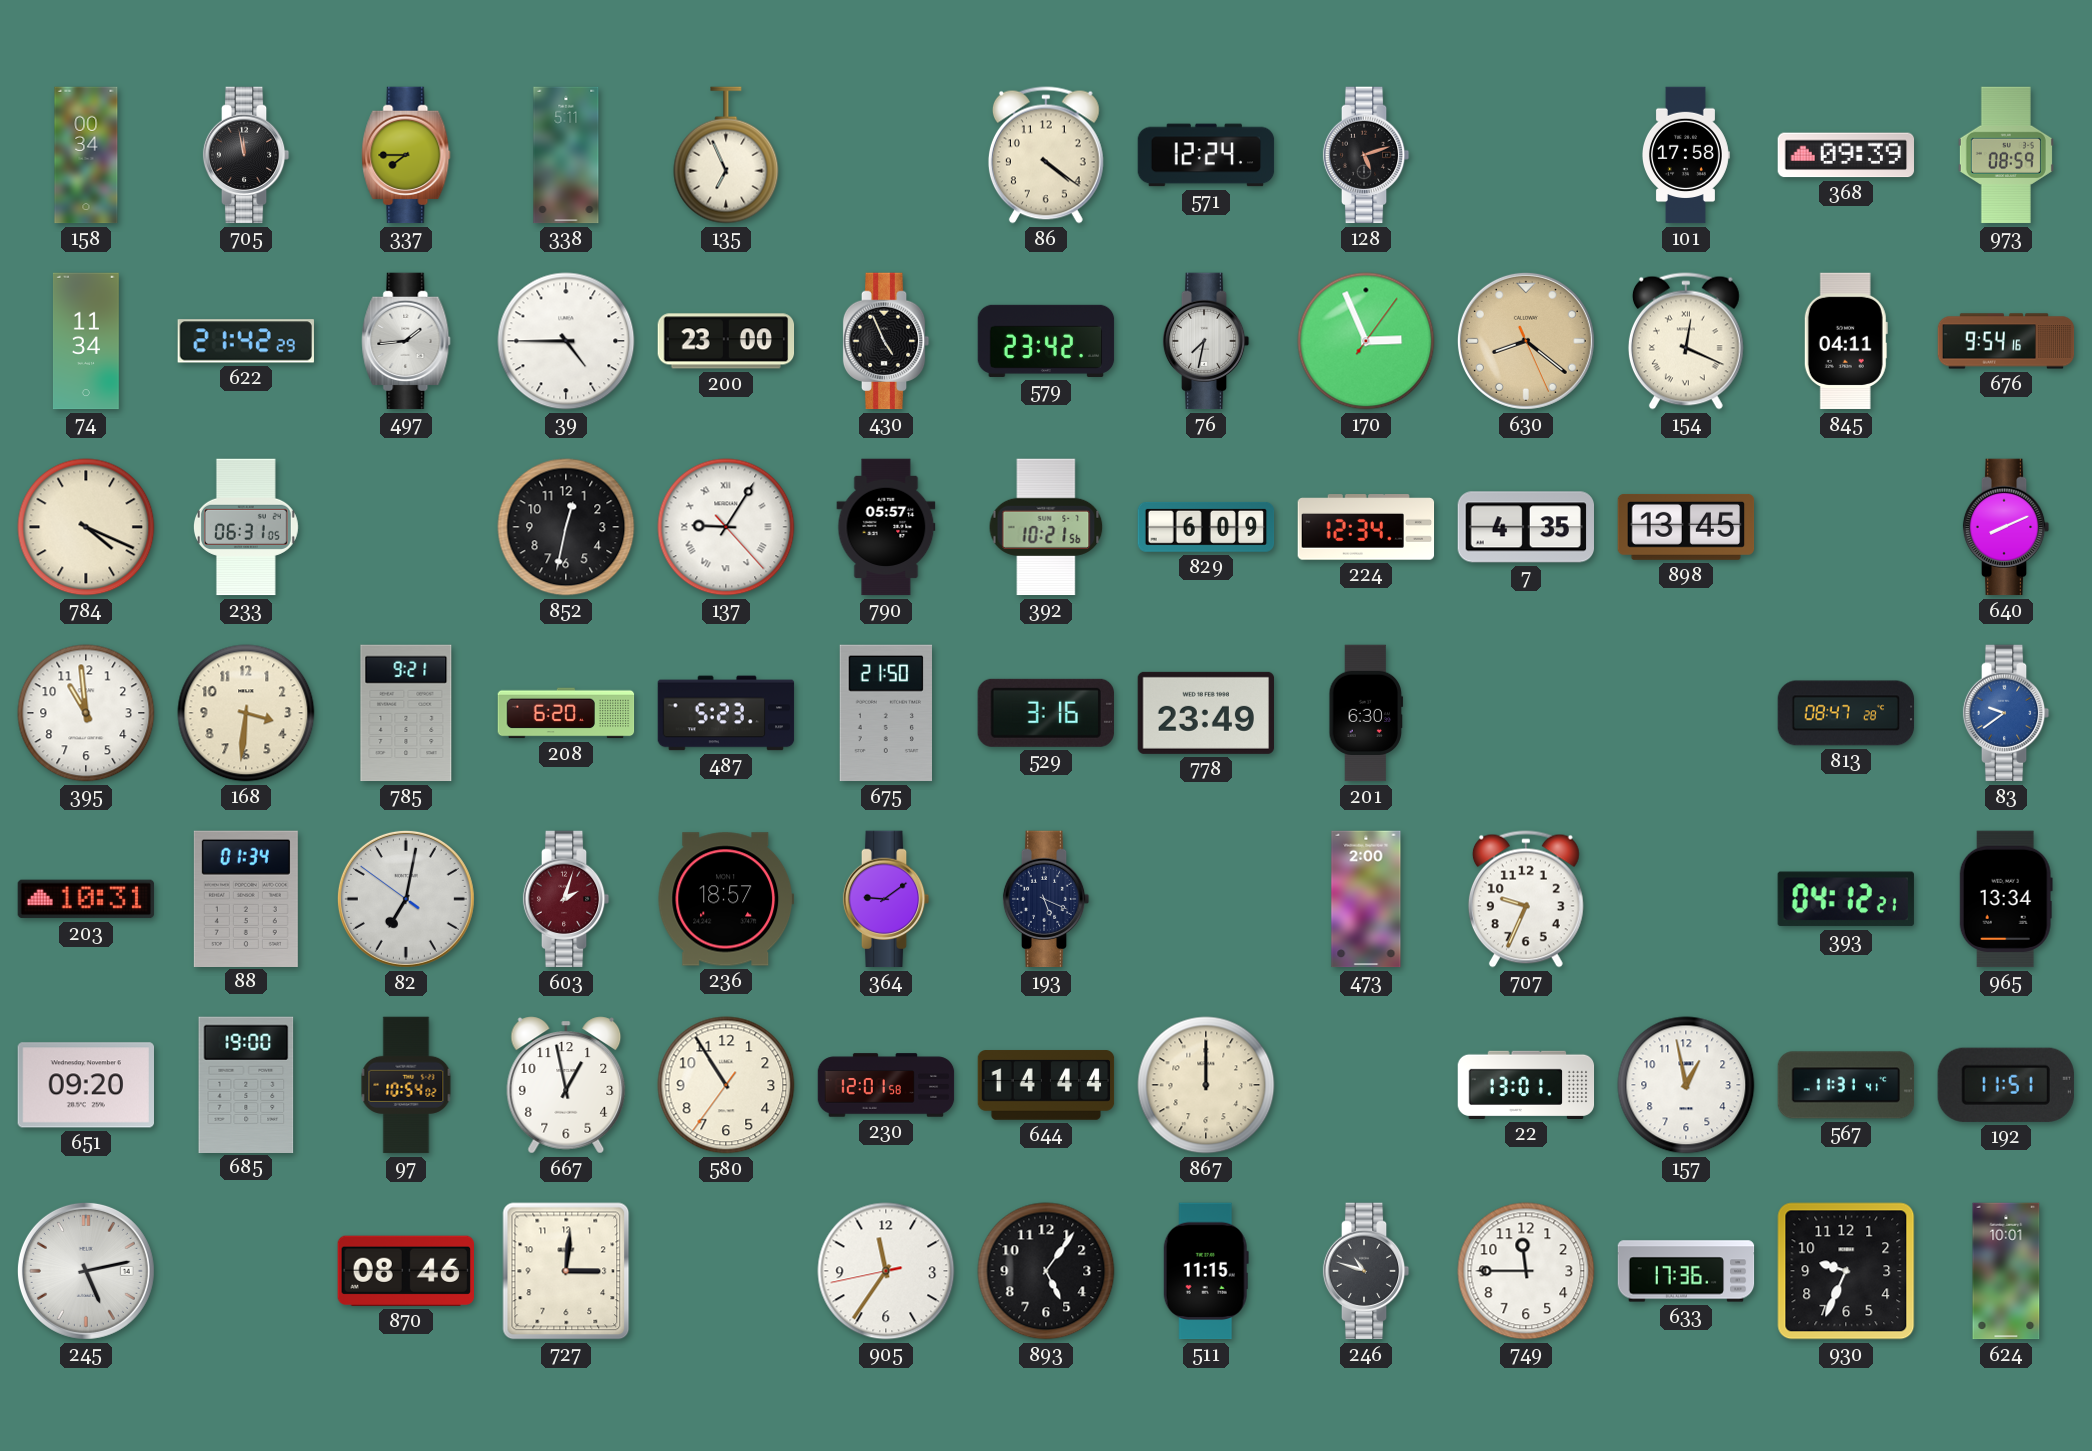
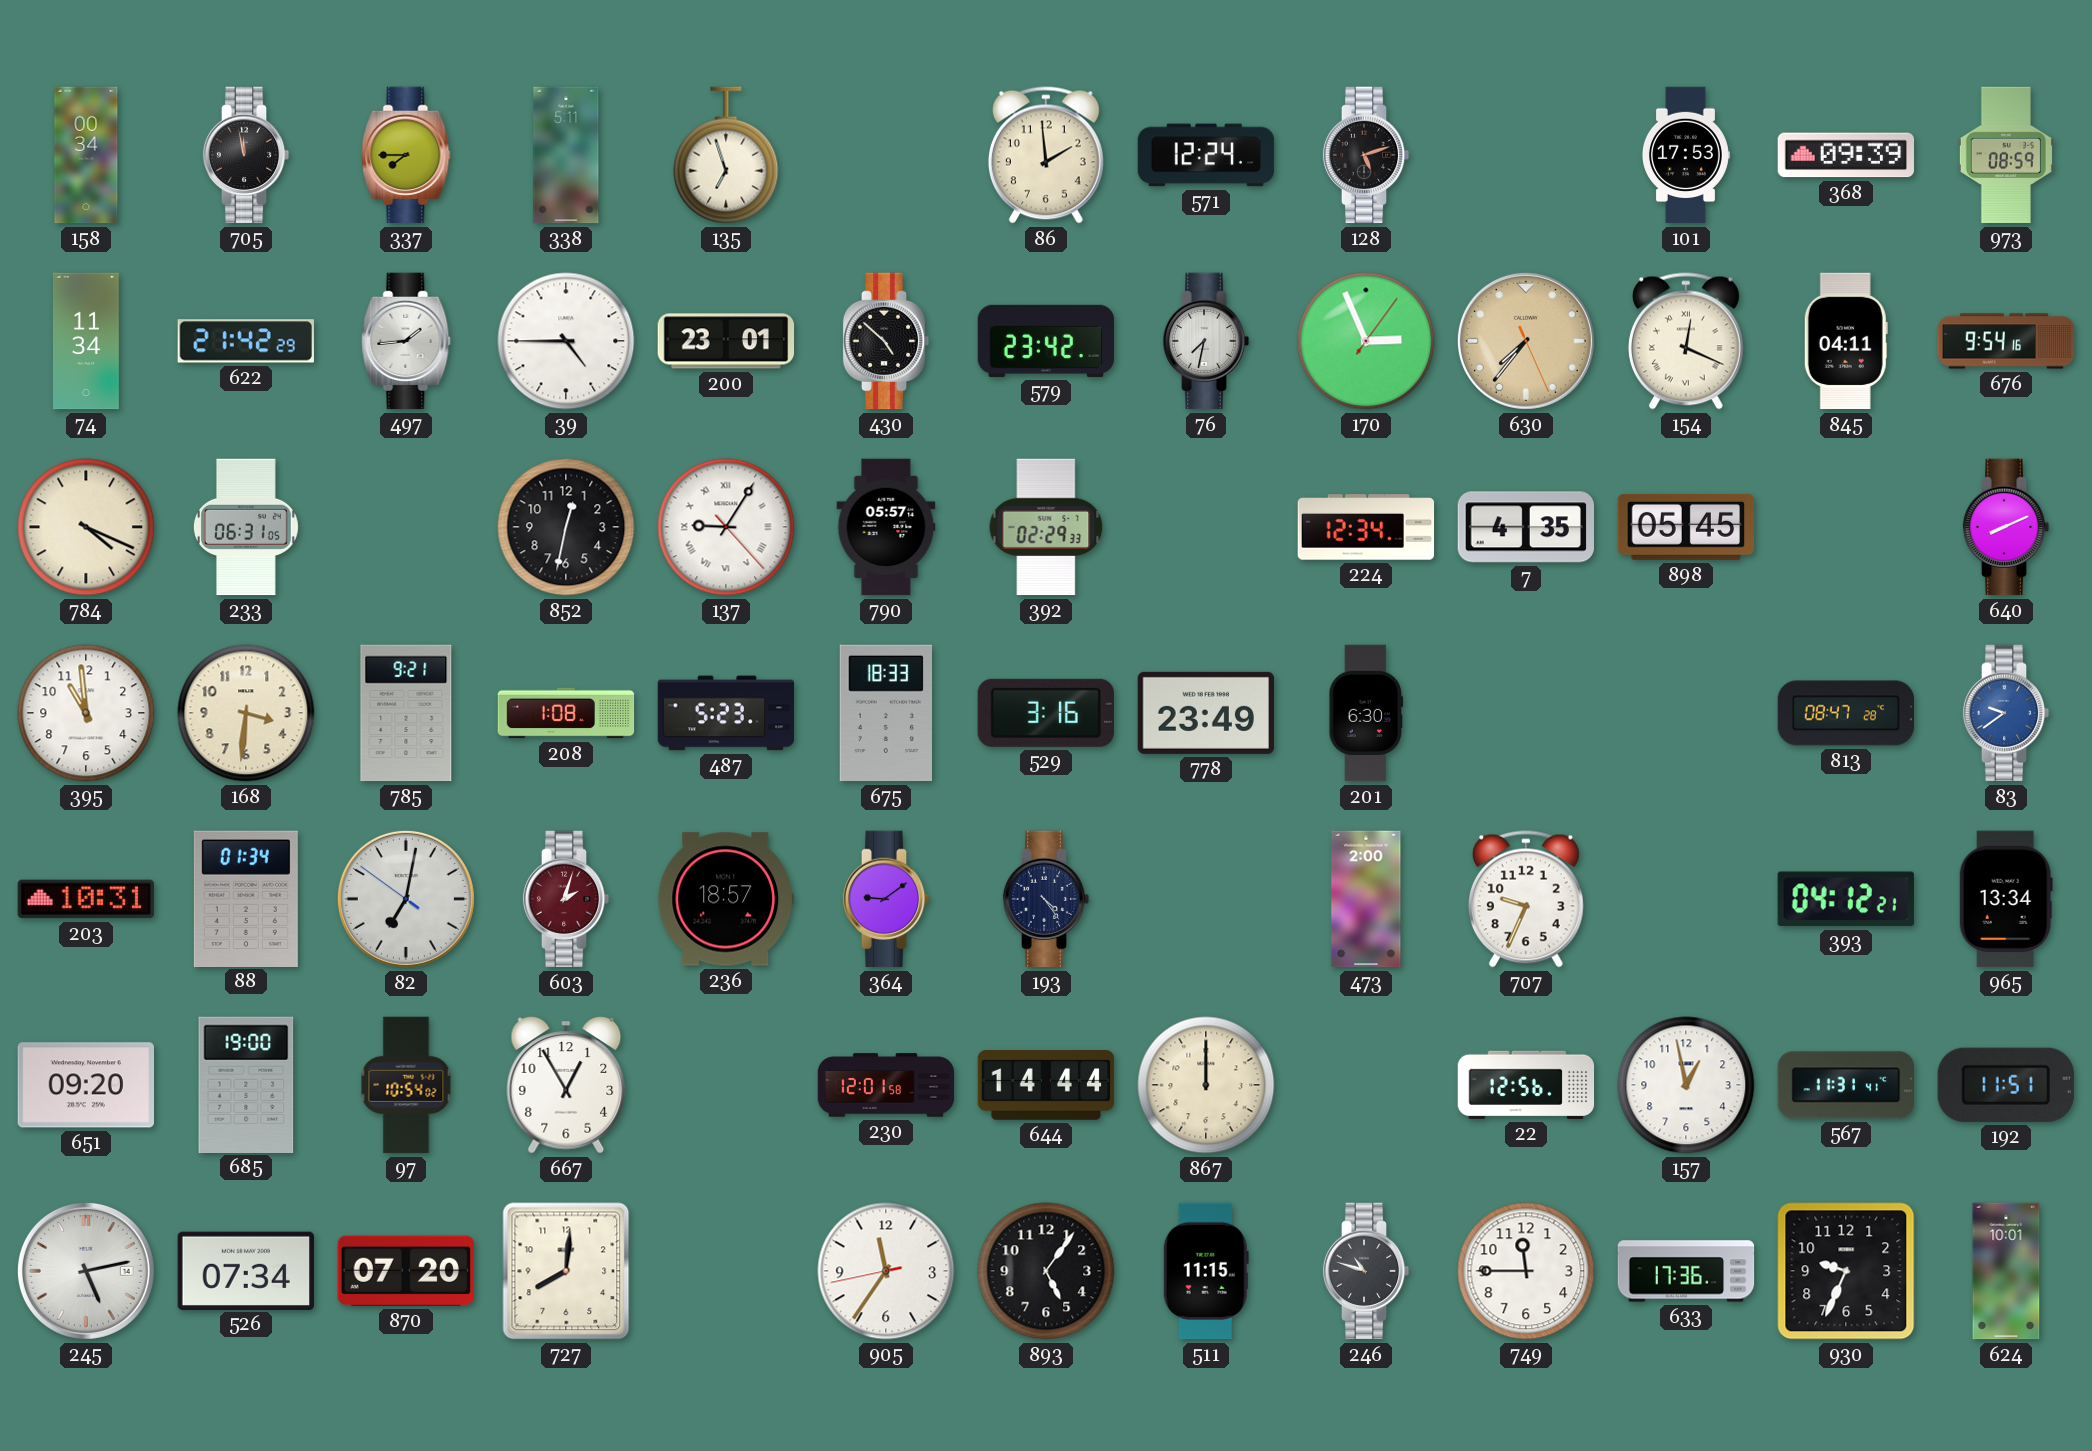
135: 6:56 -> 6:57
86: 4:21 -> 1:59
101: 17:58 -> 17:53
200: 23:00 -> 23:01
430: 4:56 -> 4:52
630: 8:21 -> 7:36
392: 10:21 -> 02:29
829: 6:09 -> none
898: 13:45 -> 05:45
208: 6:20 -> 1:08
675: 21:50 -> 18:33
193: 5:19 -> 4:24
667: 12:58 -> 12:55
580: 10:54 -> none
22: 13:01 -> 12:56
526: none -> 07:34
870: 08:46 -> 07:20
727: 3:01 -> 8:01
